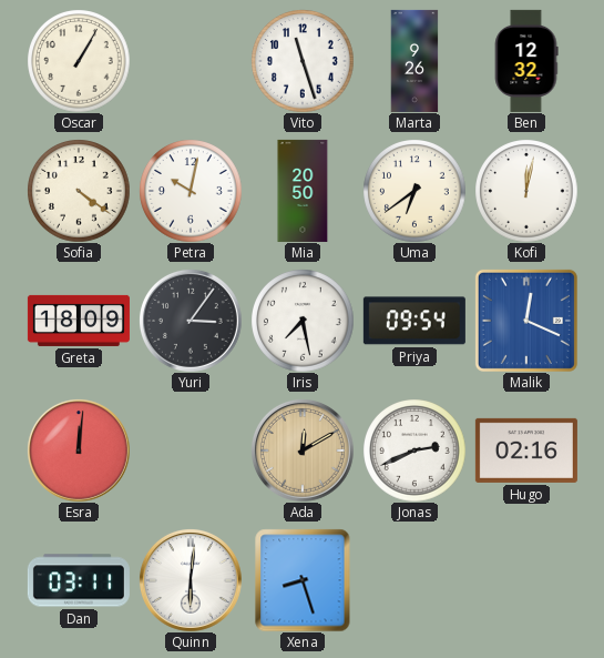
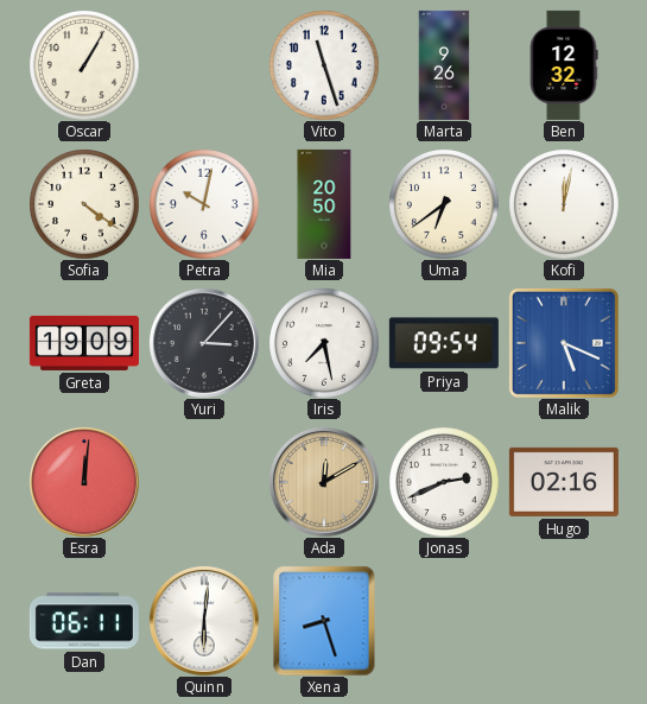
Greta: 18:09 -> 19:09
Yuri: 3:06 -> 3:07
Malik: 12:19 -> 5:19
Dan: 03:11 -> 06:11
